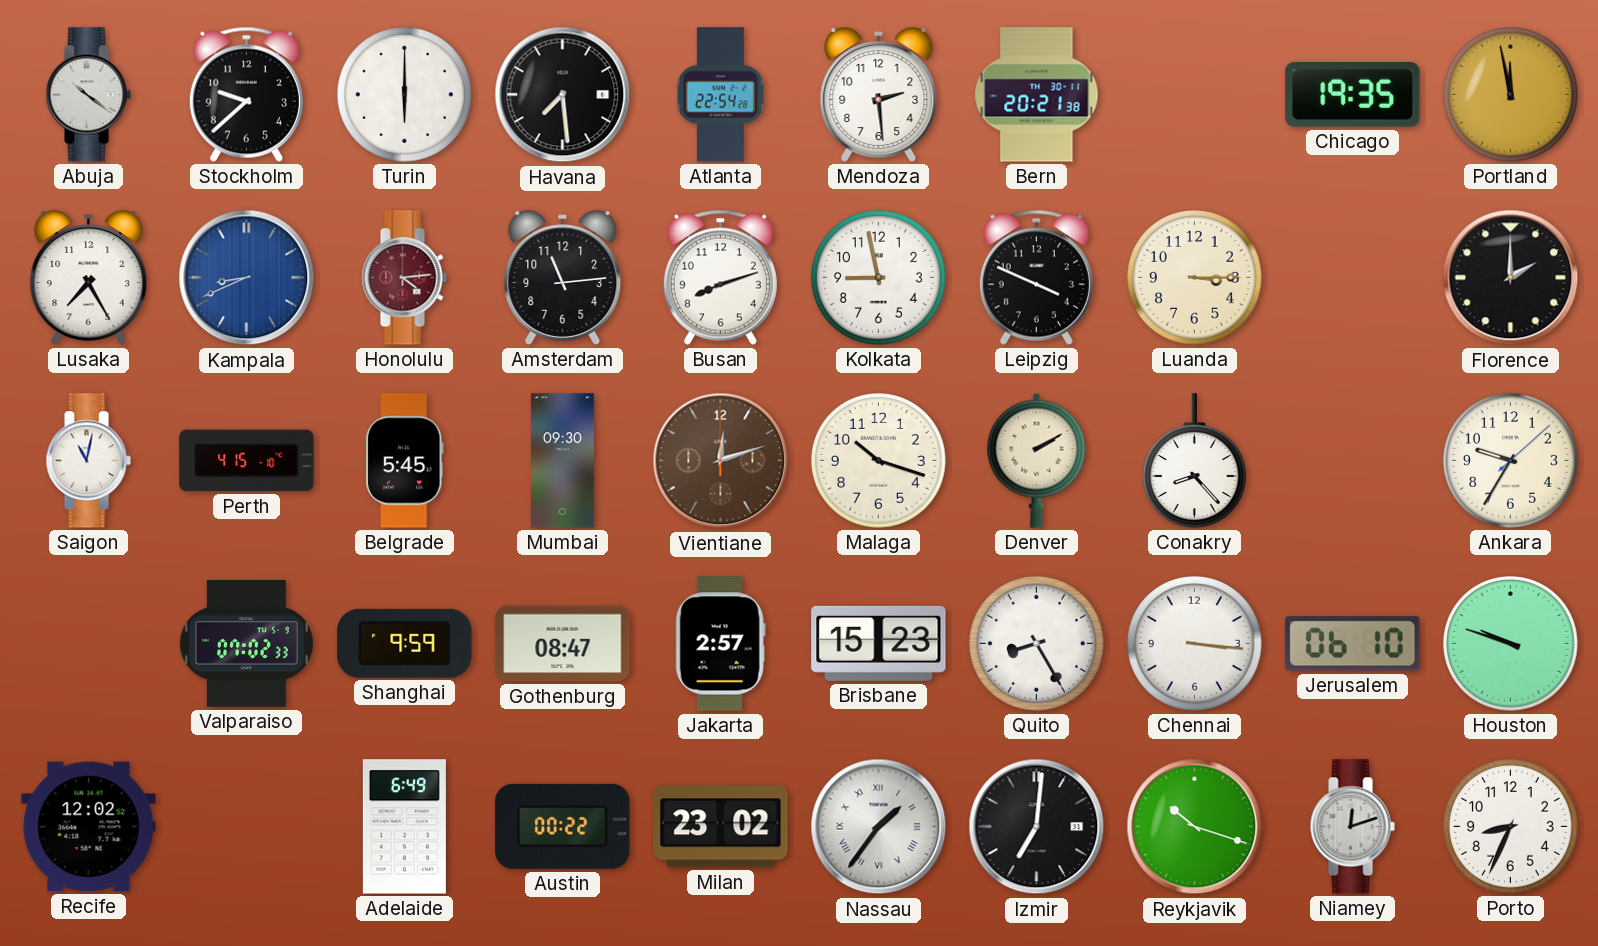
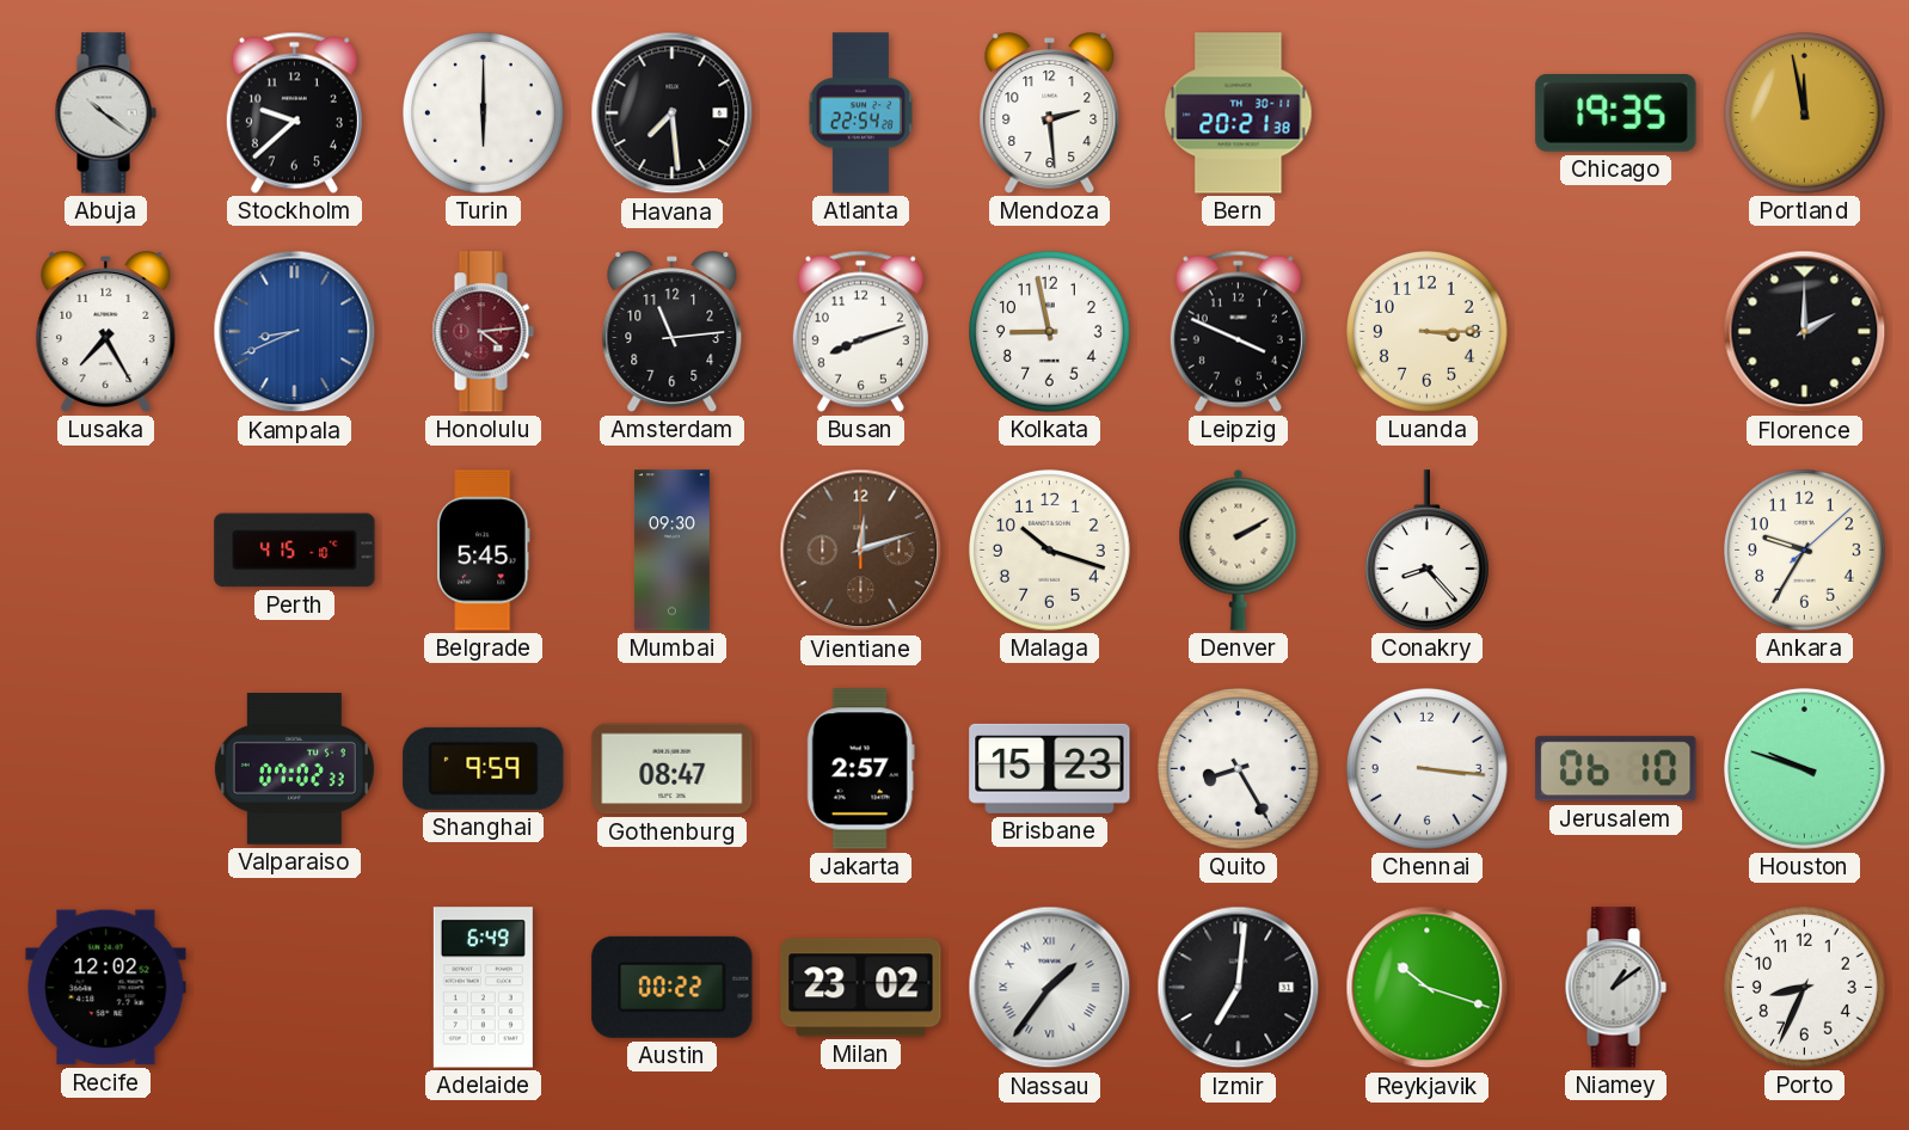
Saigon: 11:02 -> none
Niamey: 12:12 -> 1:09
